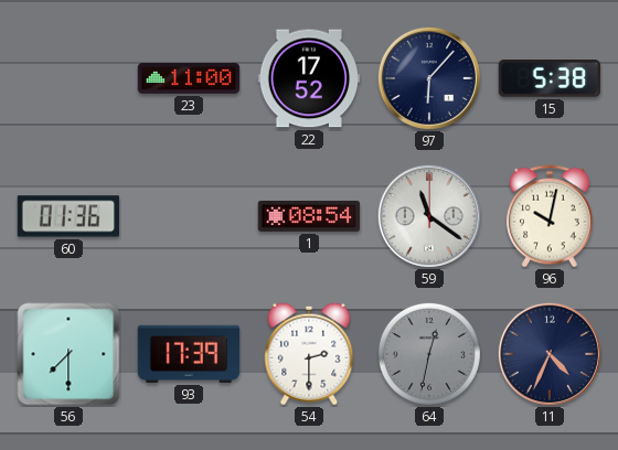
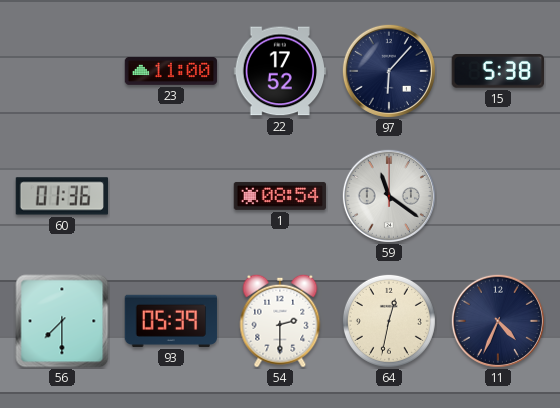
96: 10:02 -> none
93: 17:39 -> 05:39
64 dial: grey -> cream
